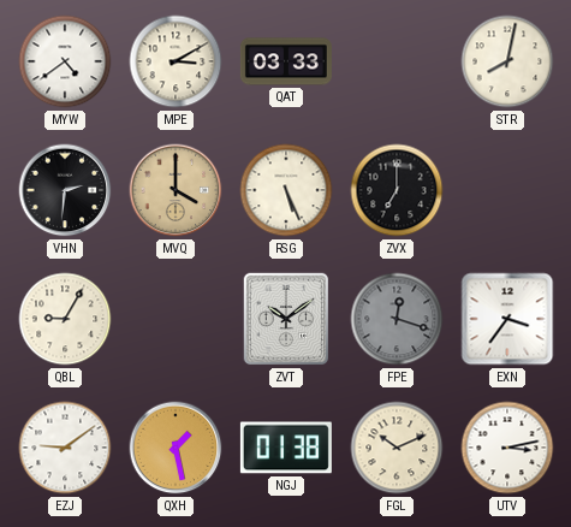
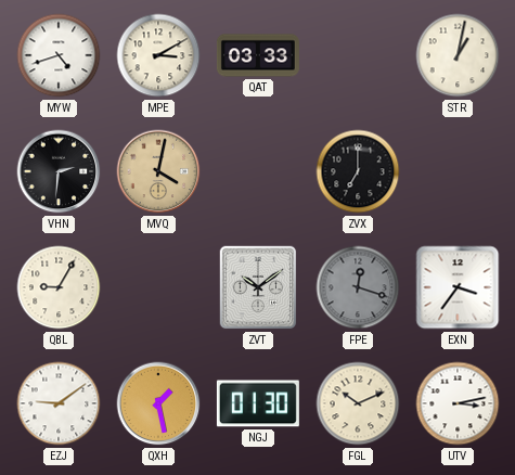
MYW: 4:39 -> 4:42
STR: 8:02 -> 1:02
MVQ: 4:00 -> 4:02
RSG: 5:26 -> none
NGJ: 01:38 -> 01:30
